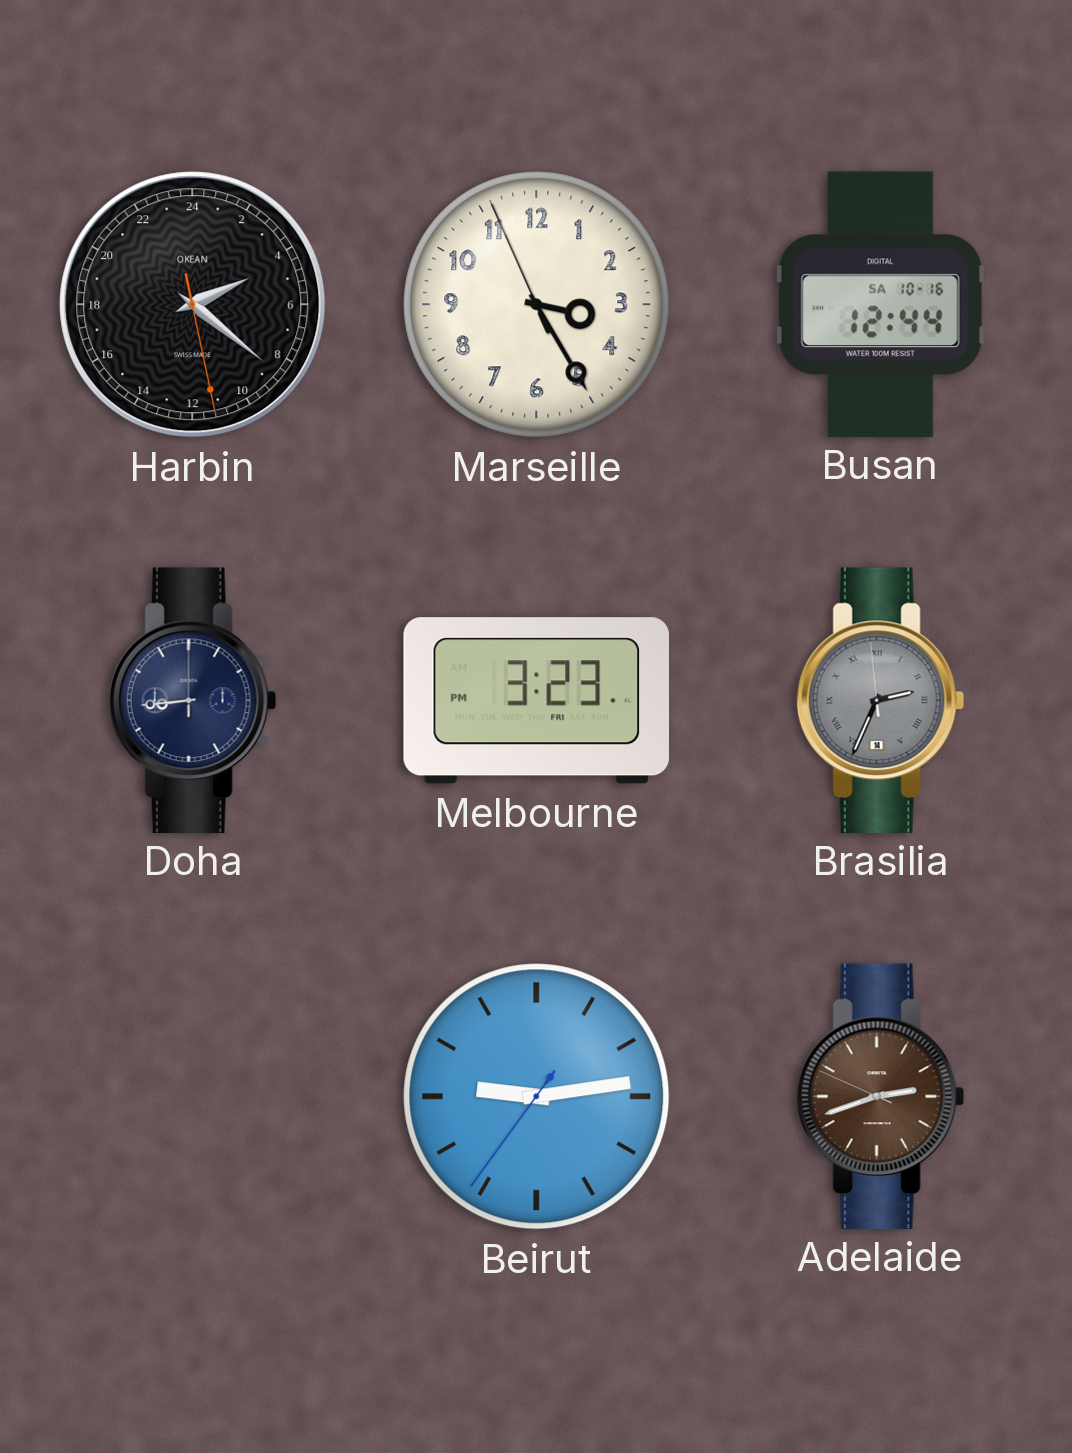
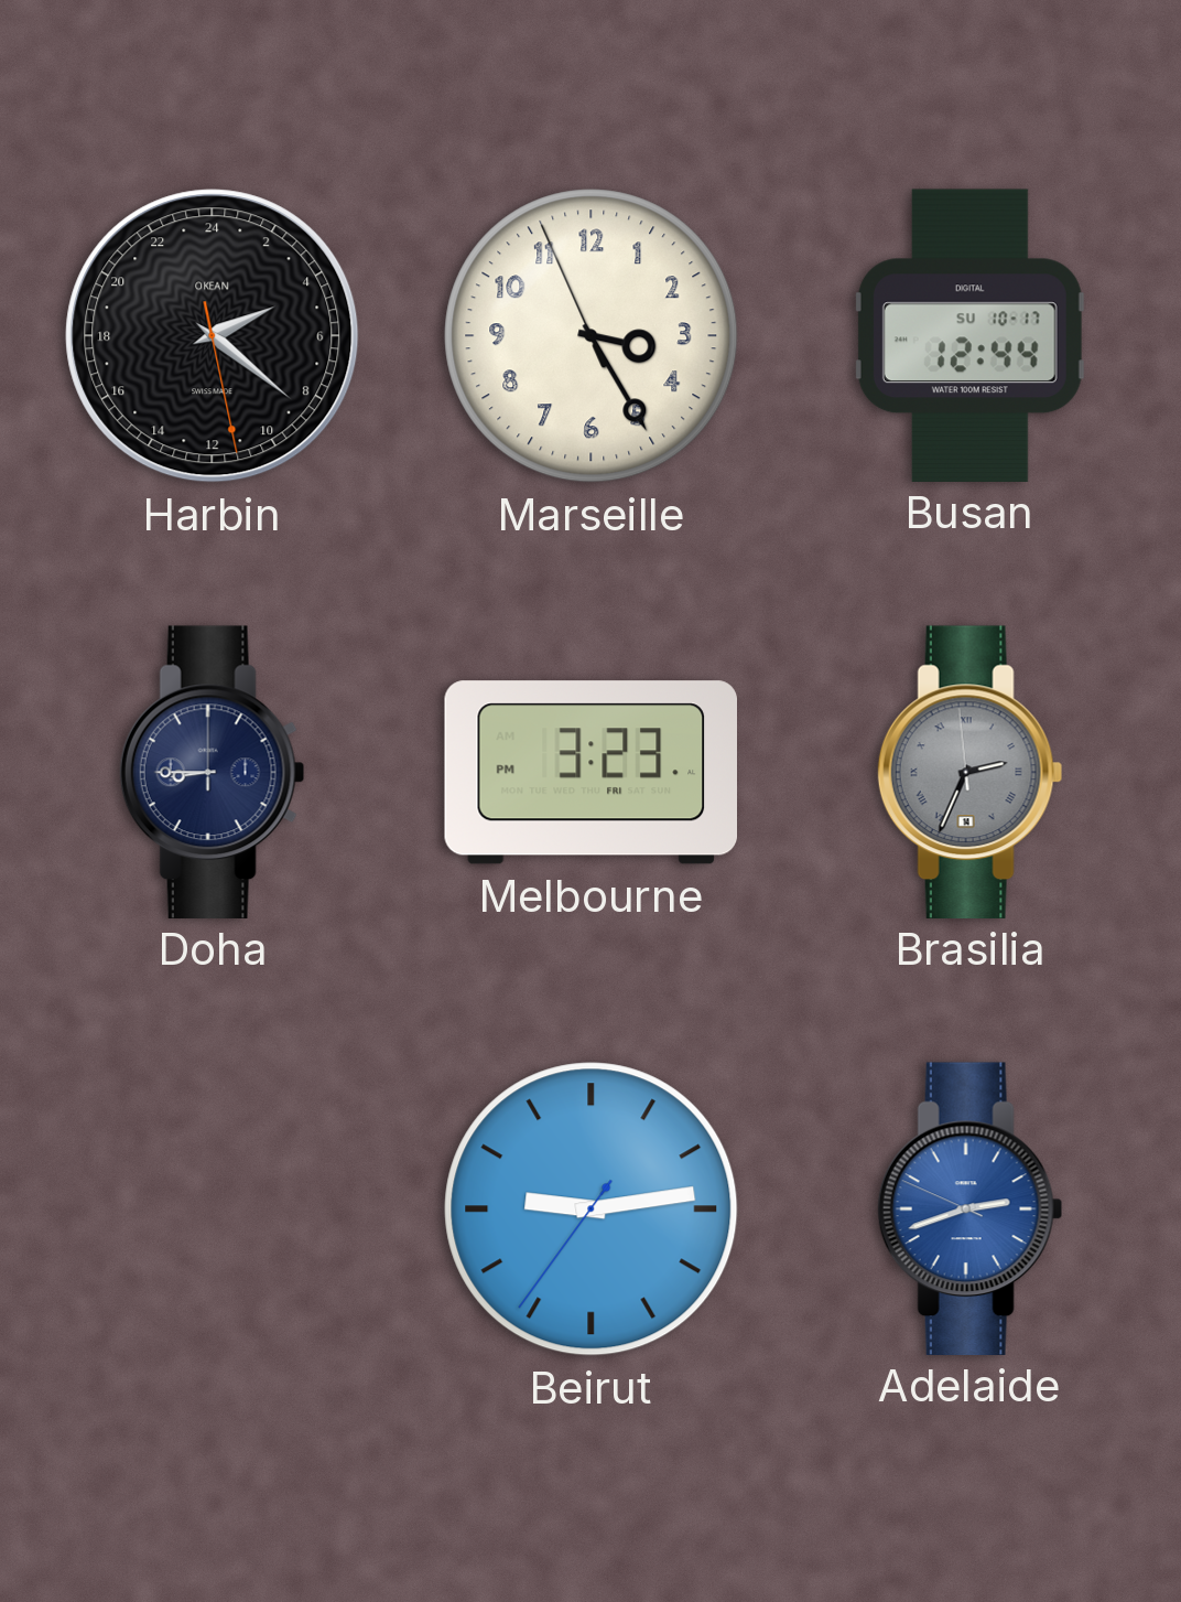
Busan date: SA 10-16 -> SU 10-17
Doha: 8:44 -> 8:45
Adelaide dial: brown -> blue
